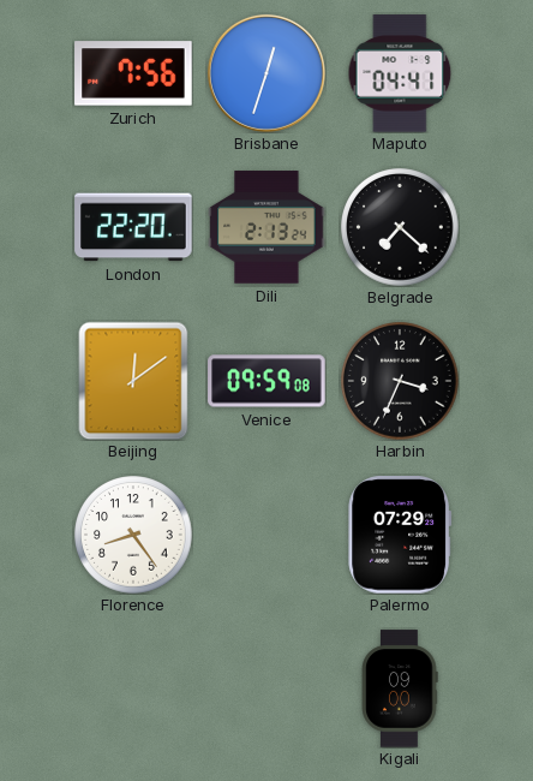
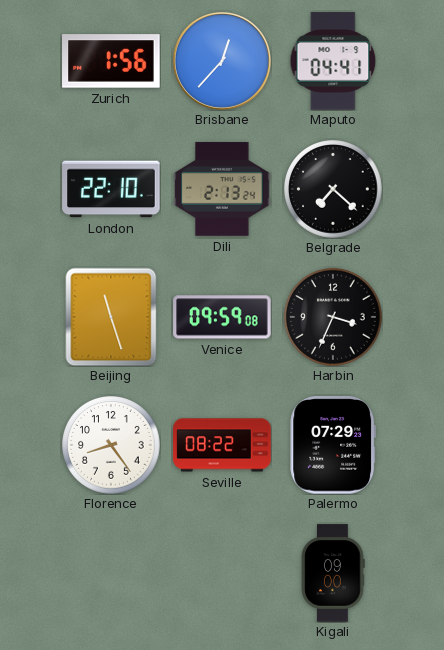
Zurich: 7:56 -> 1:56
Brisbane: 12:33 -> 12:37
London: 22:20 -> 22:10
Beijing: 12:09 -> 11:27
Seville: none -> 08:22
